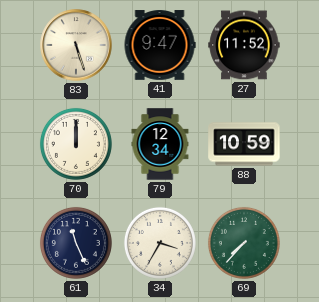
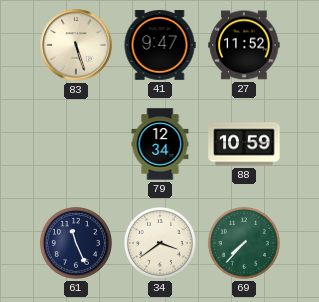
70: 12:00 -> none
34: 3:35 -> 3:39
